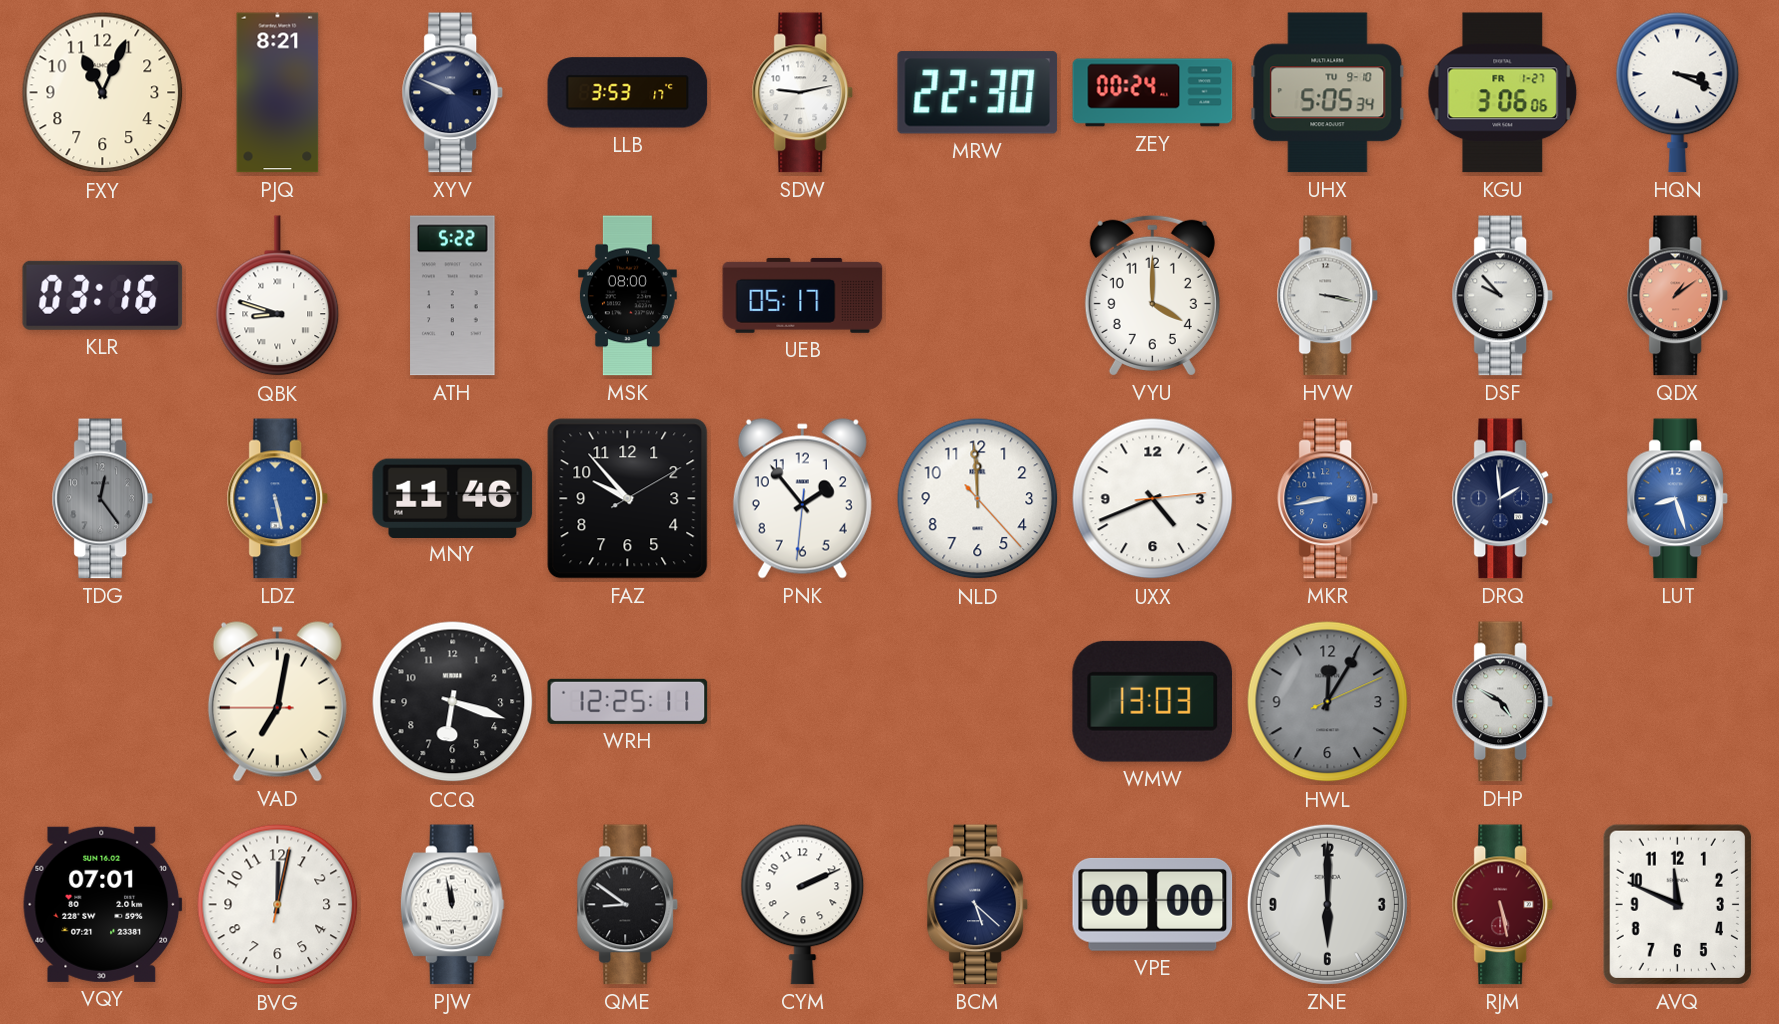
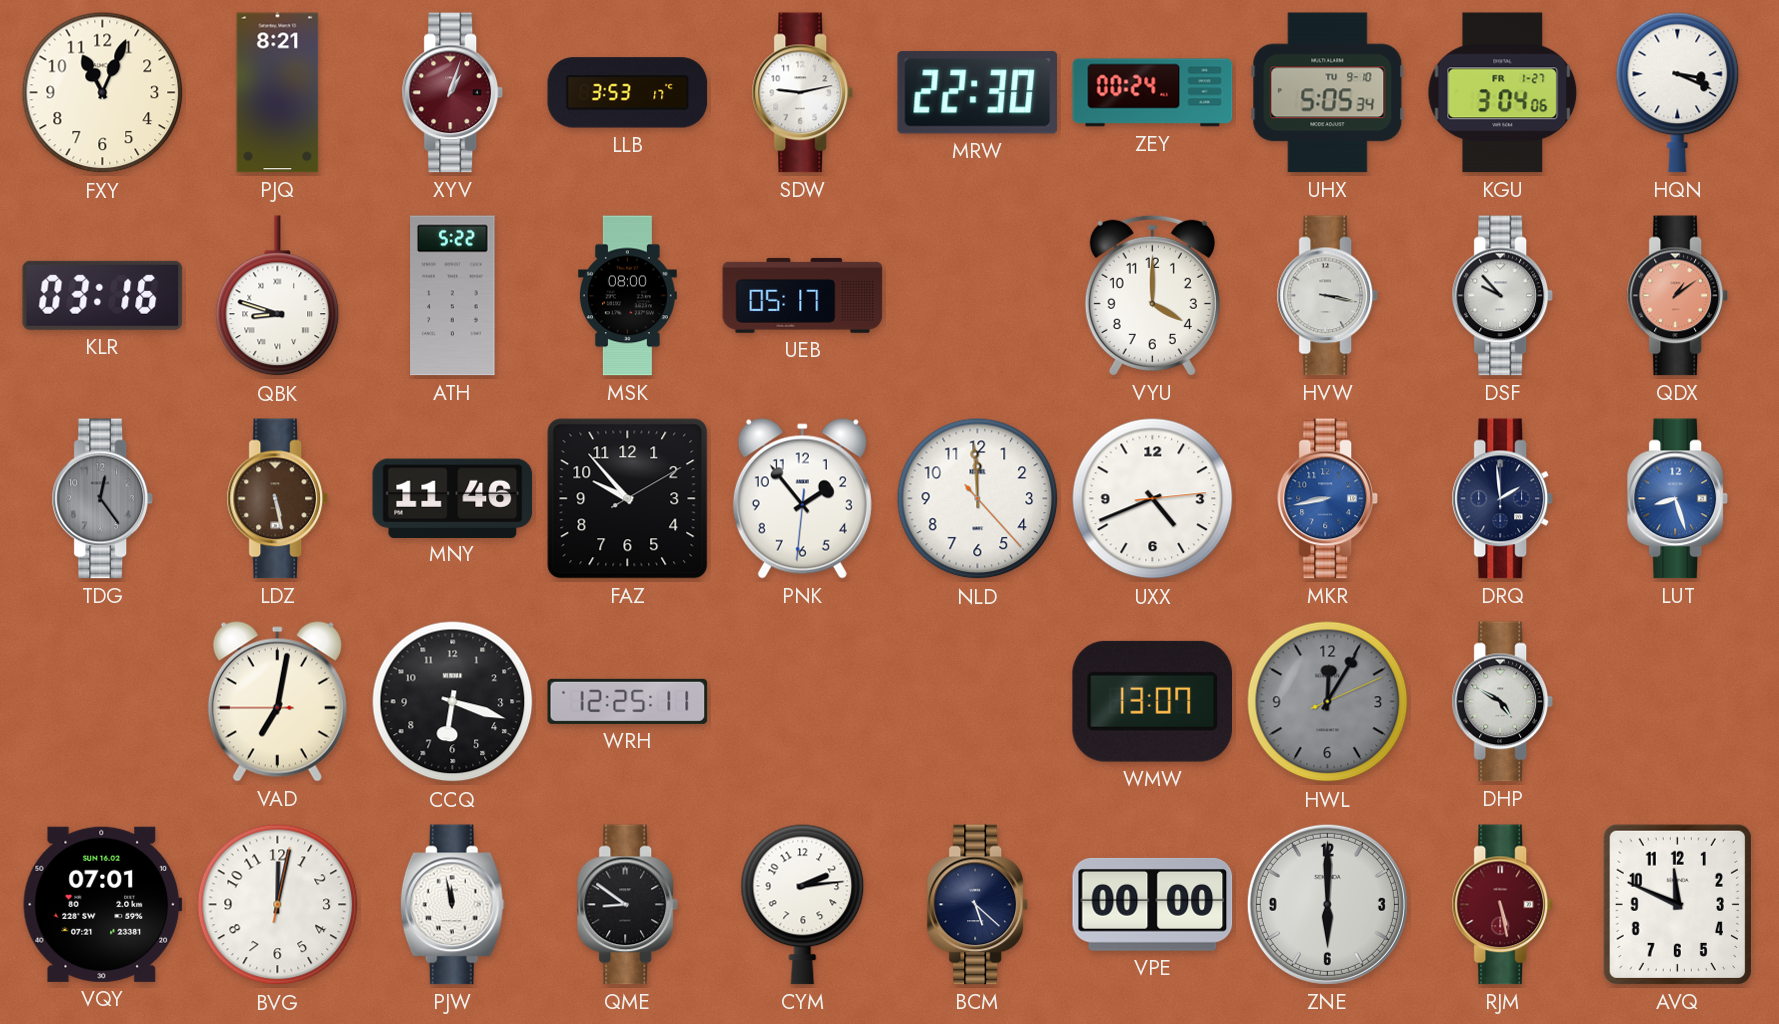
XYV: 9:49 -> 1:03
XYV dial: navy -> burgundy
KGU: 3:06 -> 3:04
LDZ dial: blue -> brown
WMW: 13:03 -> 13:07
CYM: 2:11 -> 2:14
